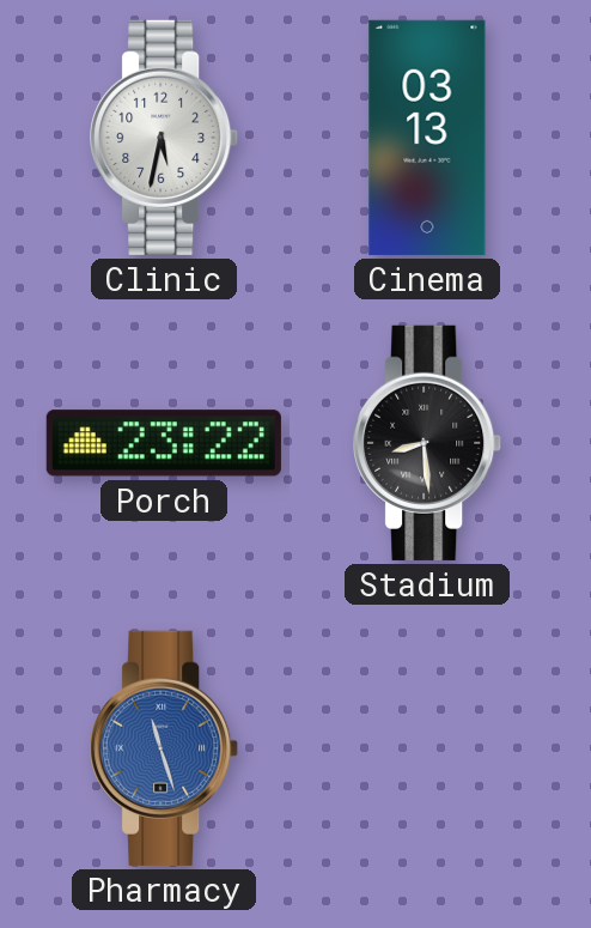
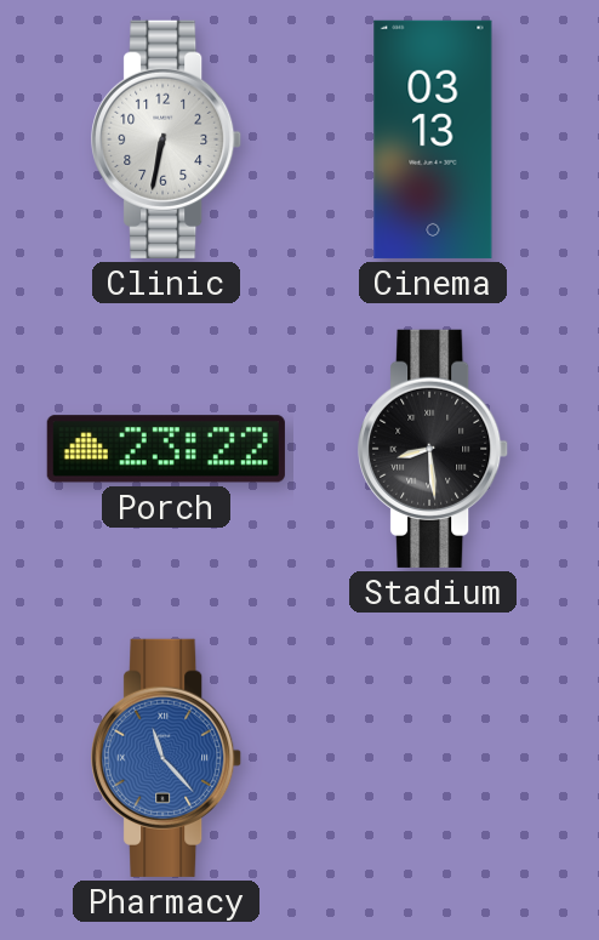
Clinic: 5:32 -> 6:32
Pharmacy: 11:27 -> 11:23
